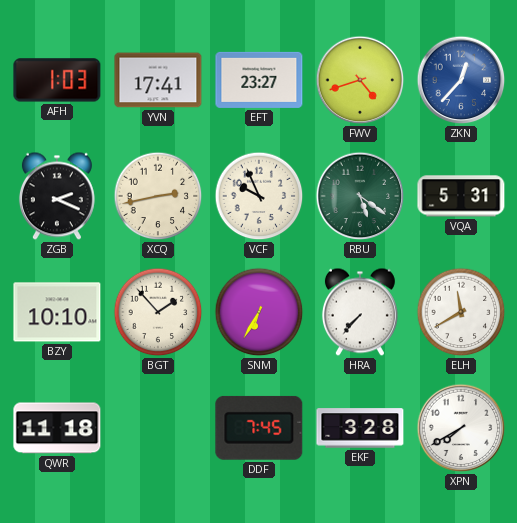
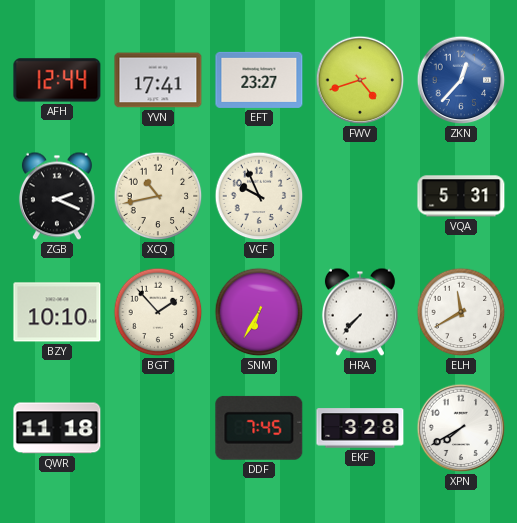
AFH: 1:03 -> 12:44
XCQ: 2:43 -> 10:43
RBU: 5:21 -> none
